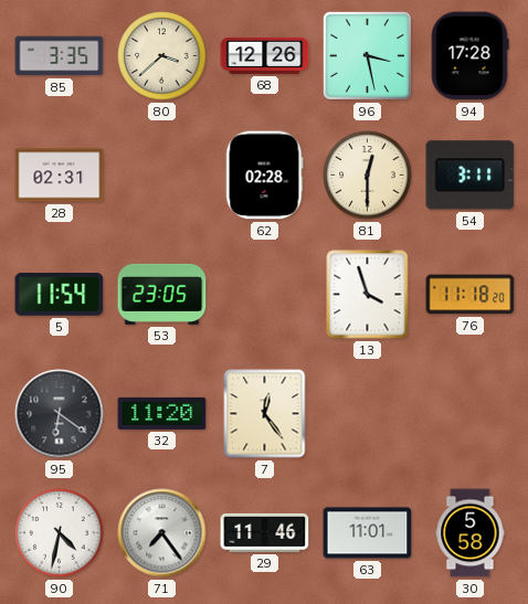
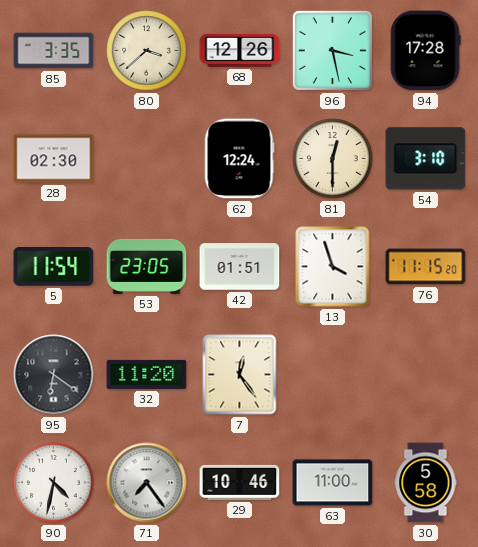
28: 02:31 -> 02:30
62: 02:28 -> 12:24
54: 3:11 -> 3:10
42: none -> 01:51
76: 11:18 -> 11:15
29: 11:46 -> 10:46
63: 11:01 -> 11:00
